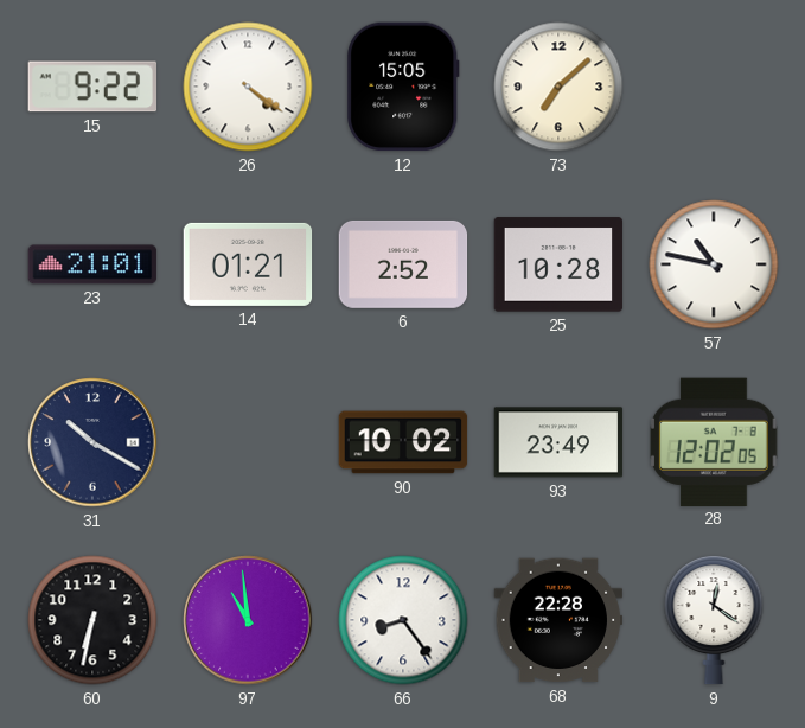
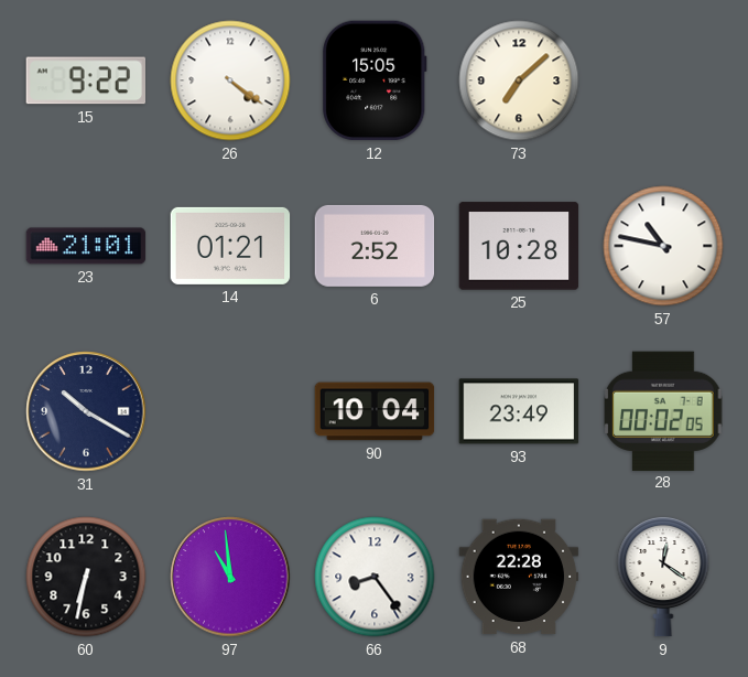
90: 10:02 -> 10:04
28: 12:02 -> 00:02
